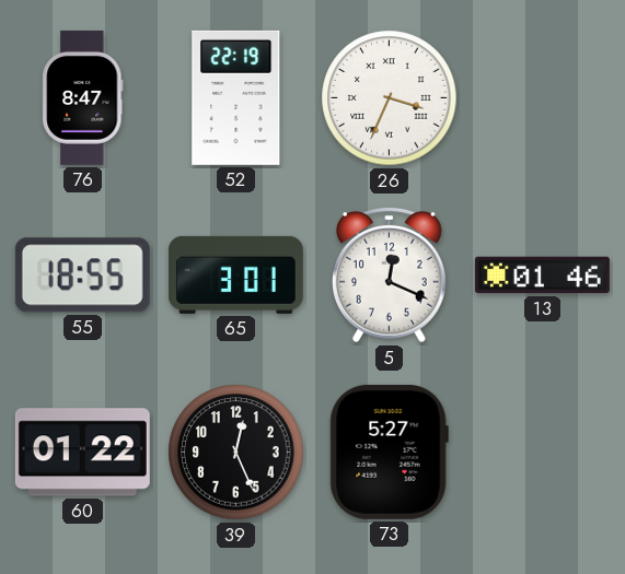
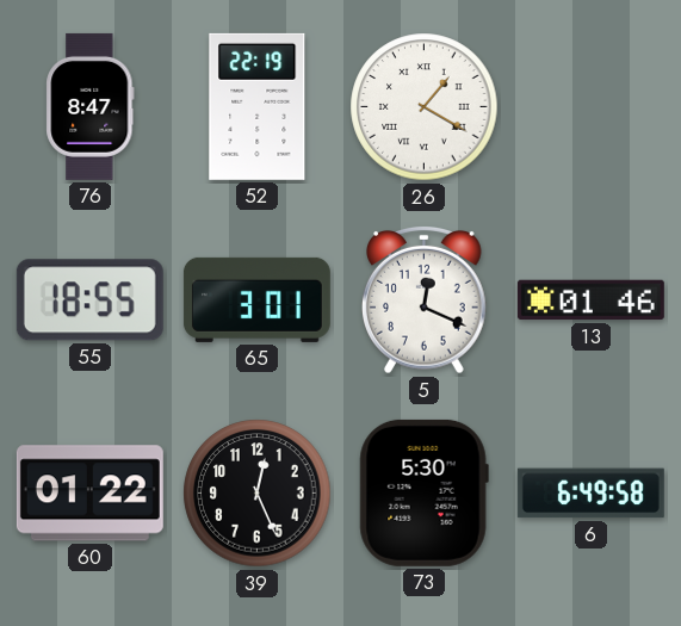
26: 3:34 -> 1:20
73: 5:27 -> 5:30
6: none -> 6:49
